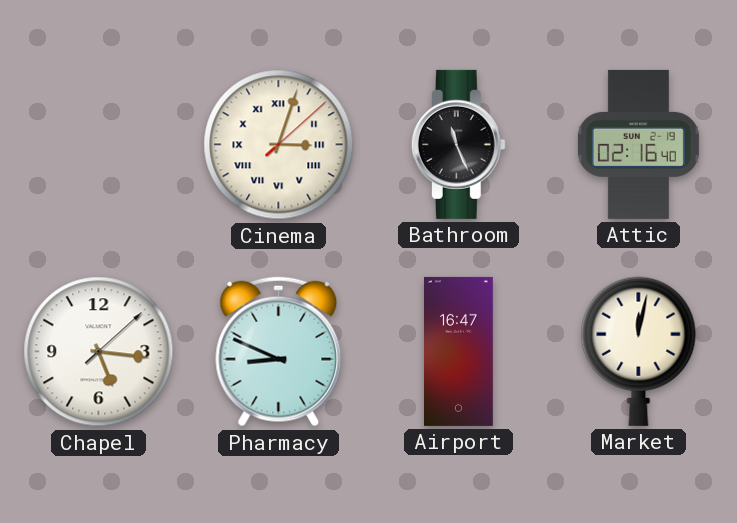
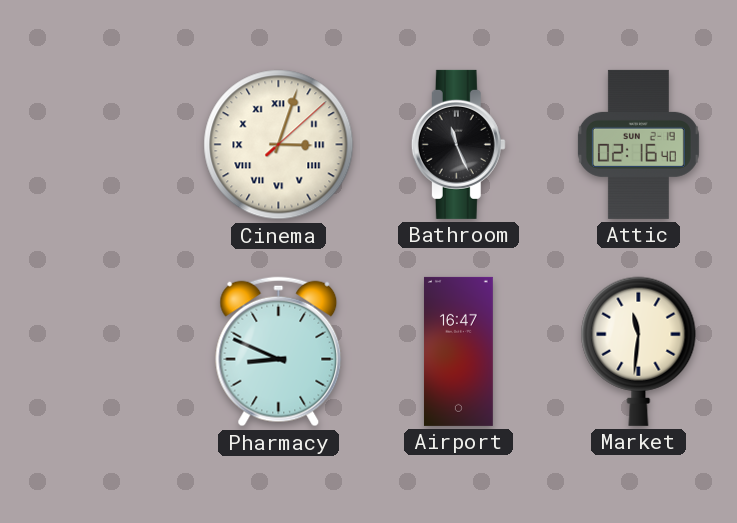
Chapel: 5:16 -> none
Market: 12:02 -> 11:31
